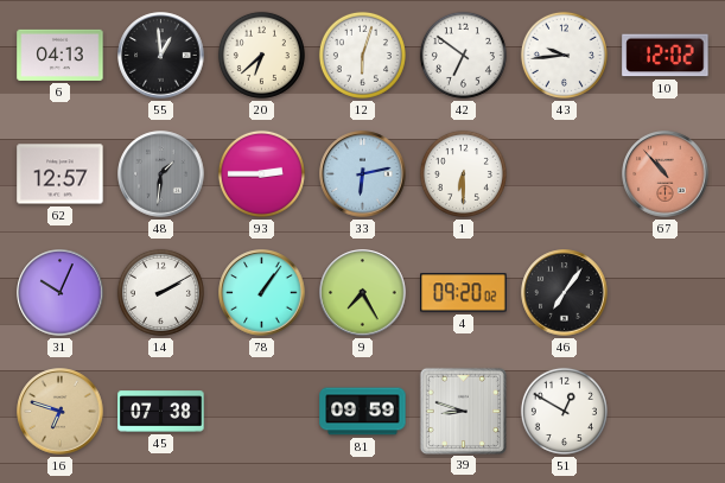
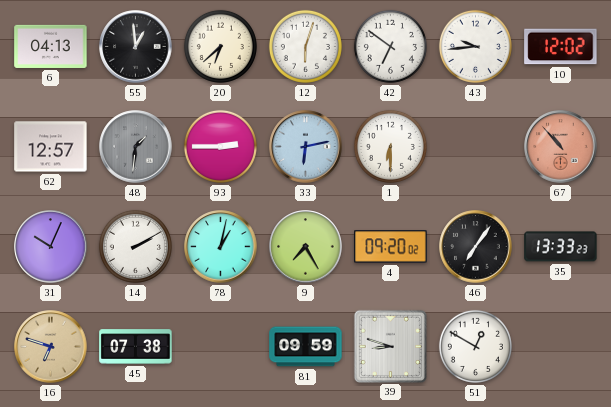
78: 1:06 -> 1:02
35: none -> 13:33
